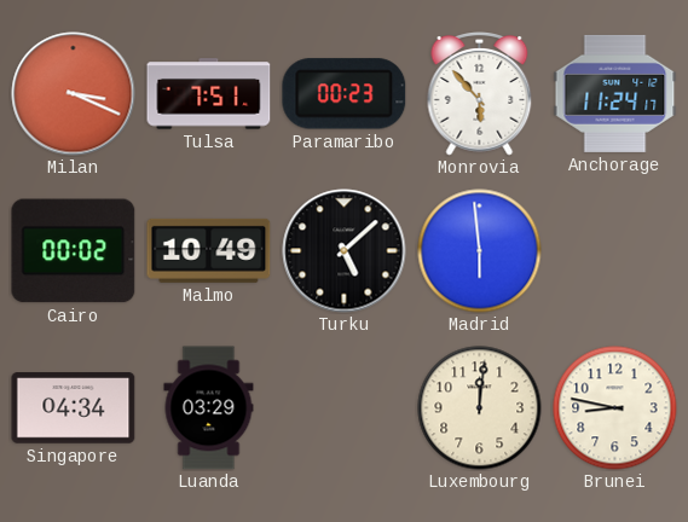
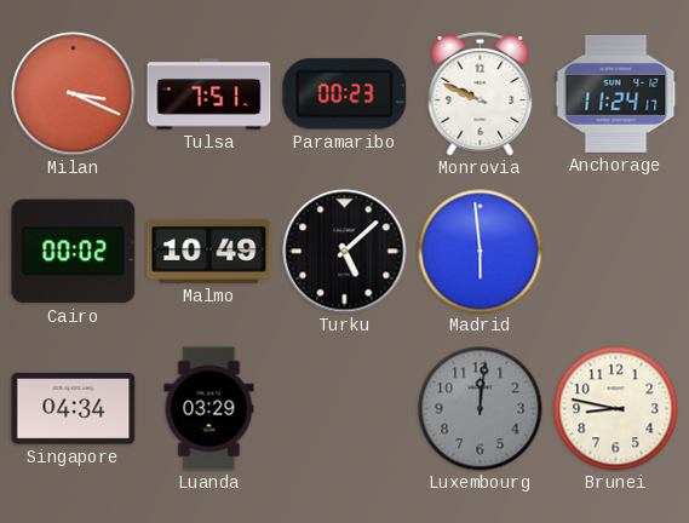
Monrovia: 5:53 -> 9:49
Luxembourg dial: cream -> grey
